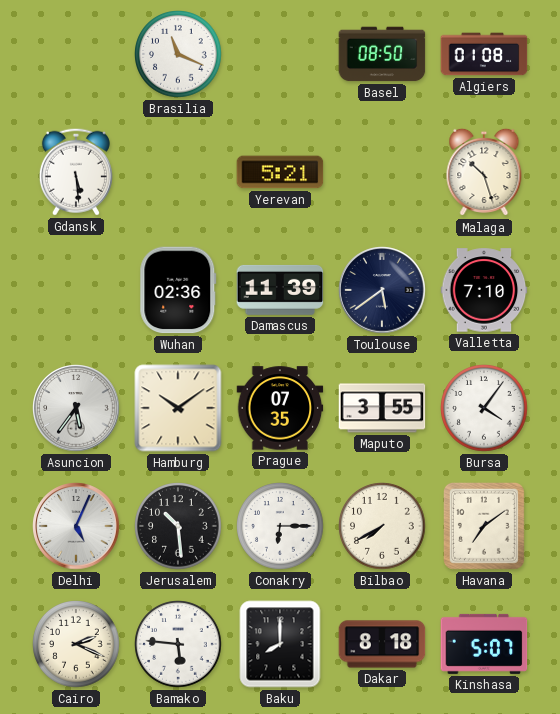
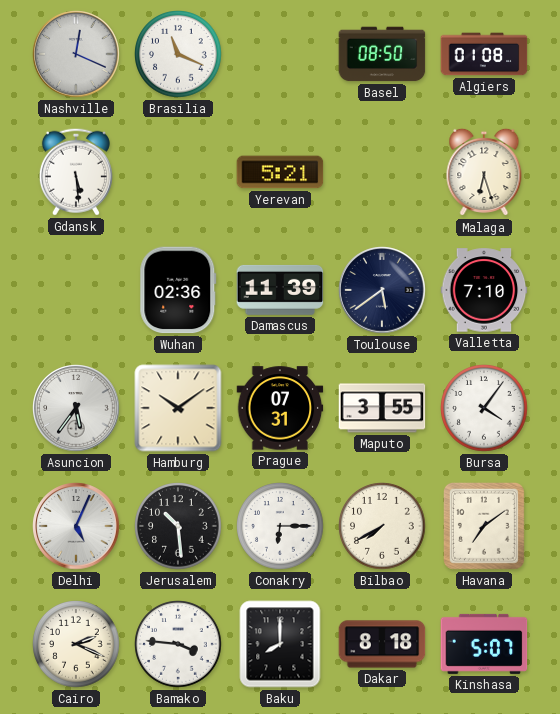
Nashville: none -> 12:19
Malaga: 10:27 -> 6:27
Prague: 07:35 -> 07:31
Bamako: 5:46 -> 3:46
